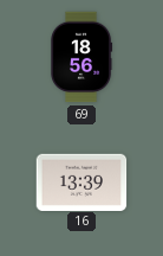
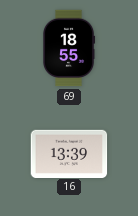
69: 18:56 -> 18:55
